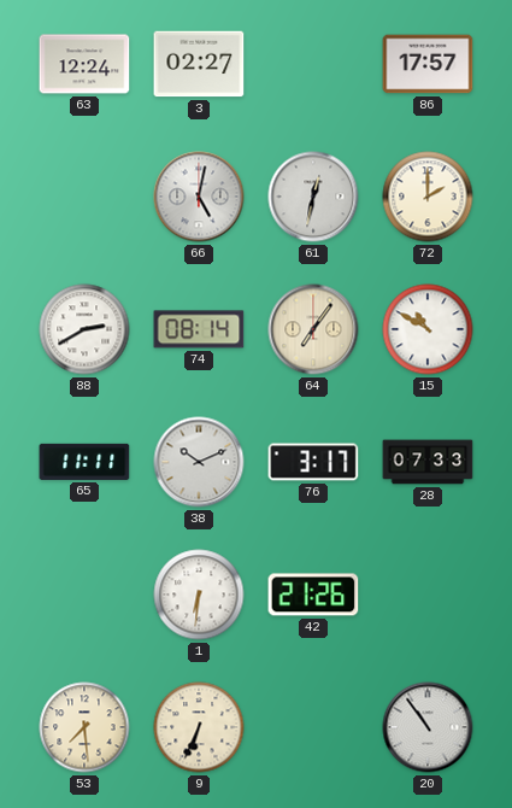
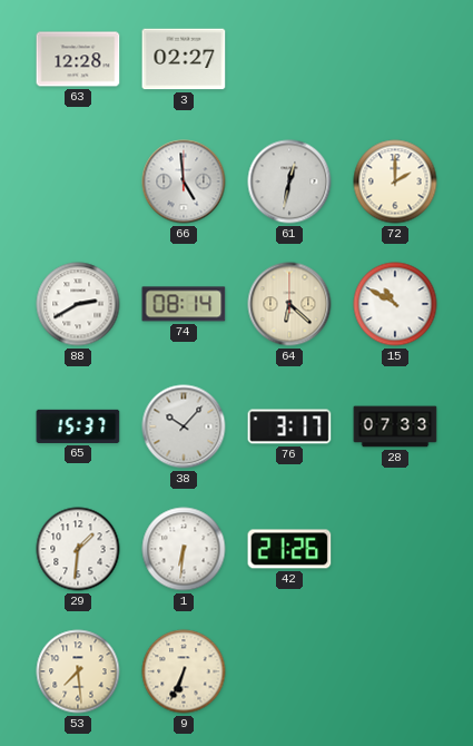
63: 12:24 -> 12:28
86: 17:57 -> none
66: 5:02 -> 4:59
64: 7:06 -> 6:22
65: 11:11 -> 15:37
38: 10:11 -> 10:07
29: none -> 1:31
20: 10:54 -> none
